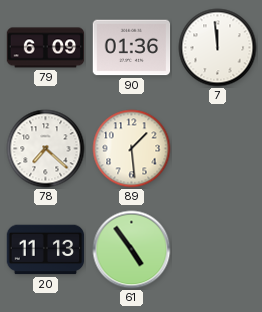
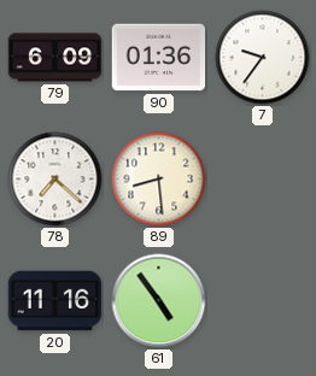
7: 11:59 -> 9:36
89: 1:29 -> 8:29
20: 11:13 -> 11:16
